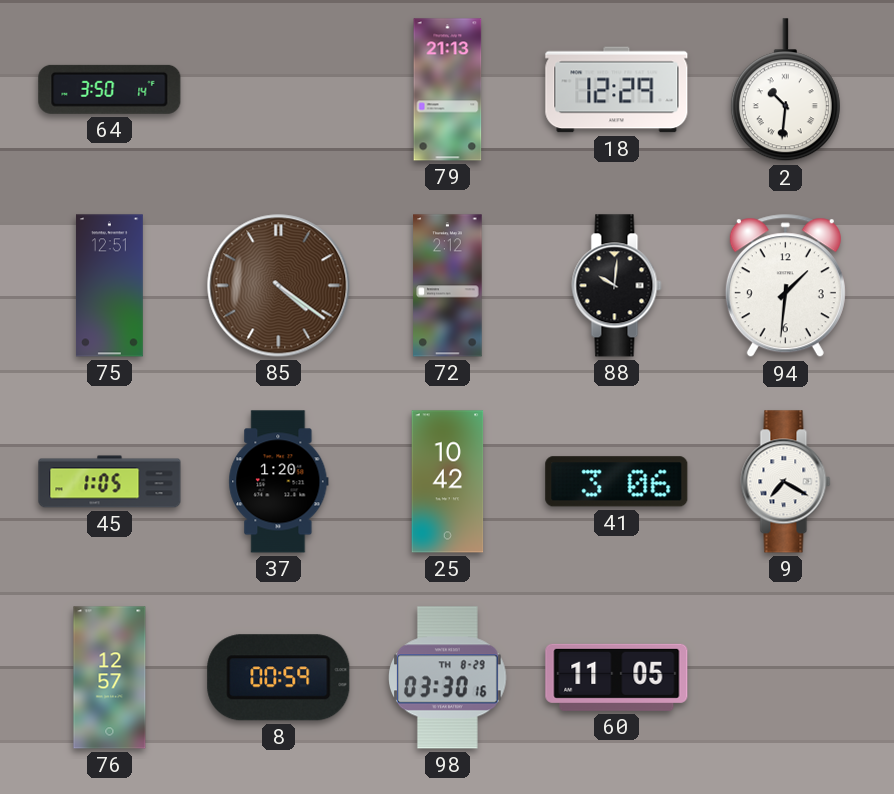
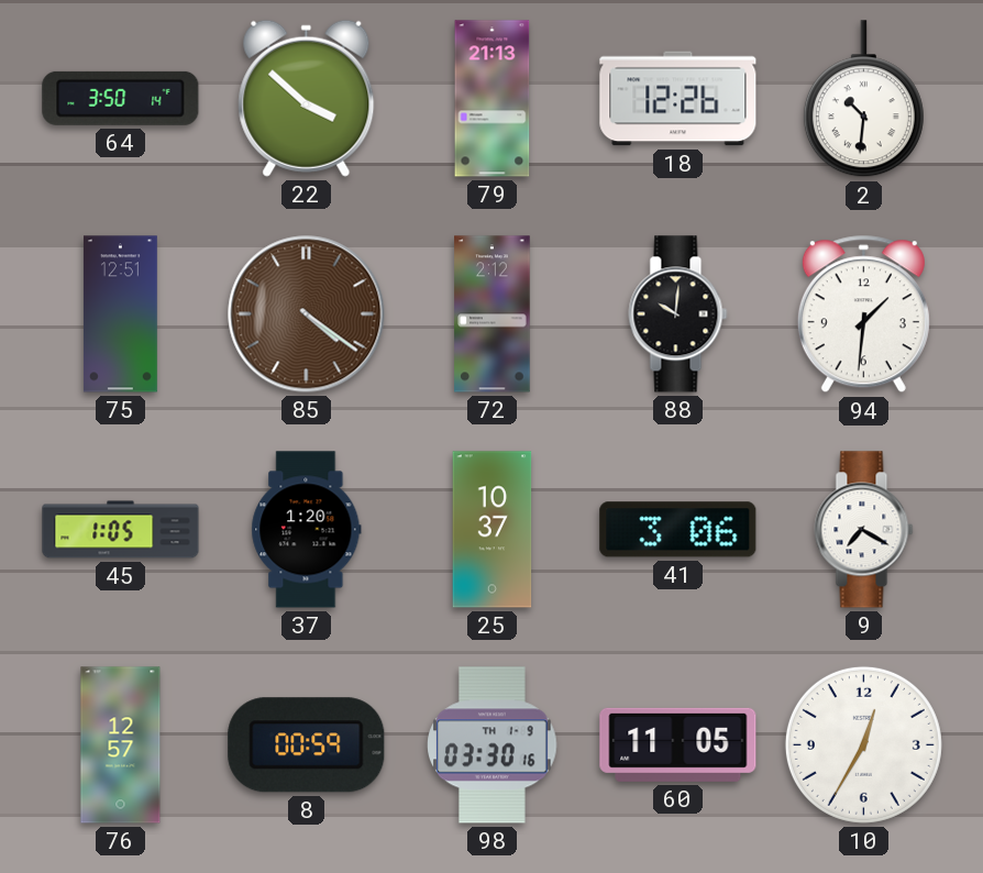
22: none -> 3:52
18: 12:29 -> 12:26
25: 10:42 -> 10:37
98 date: TH 8-29 -> TH 1-9
10: none -> 12:35
